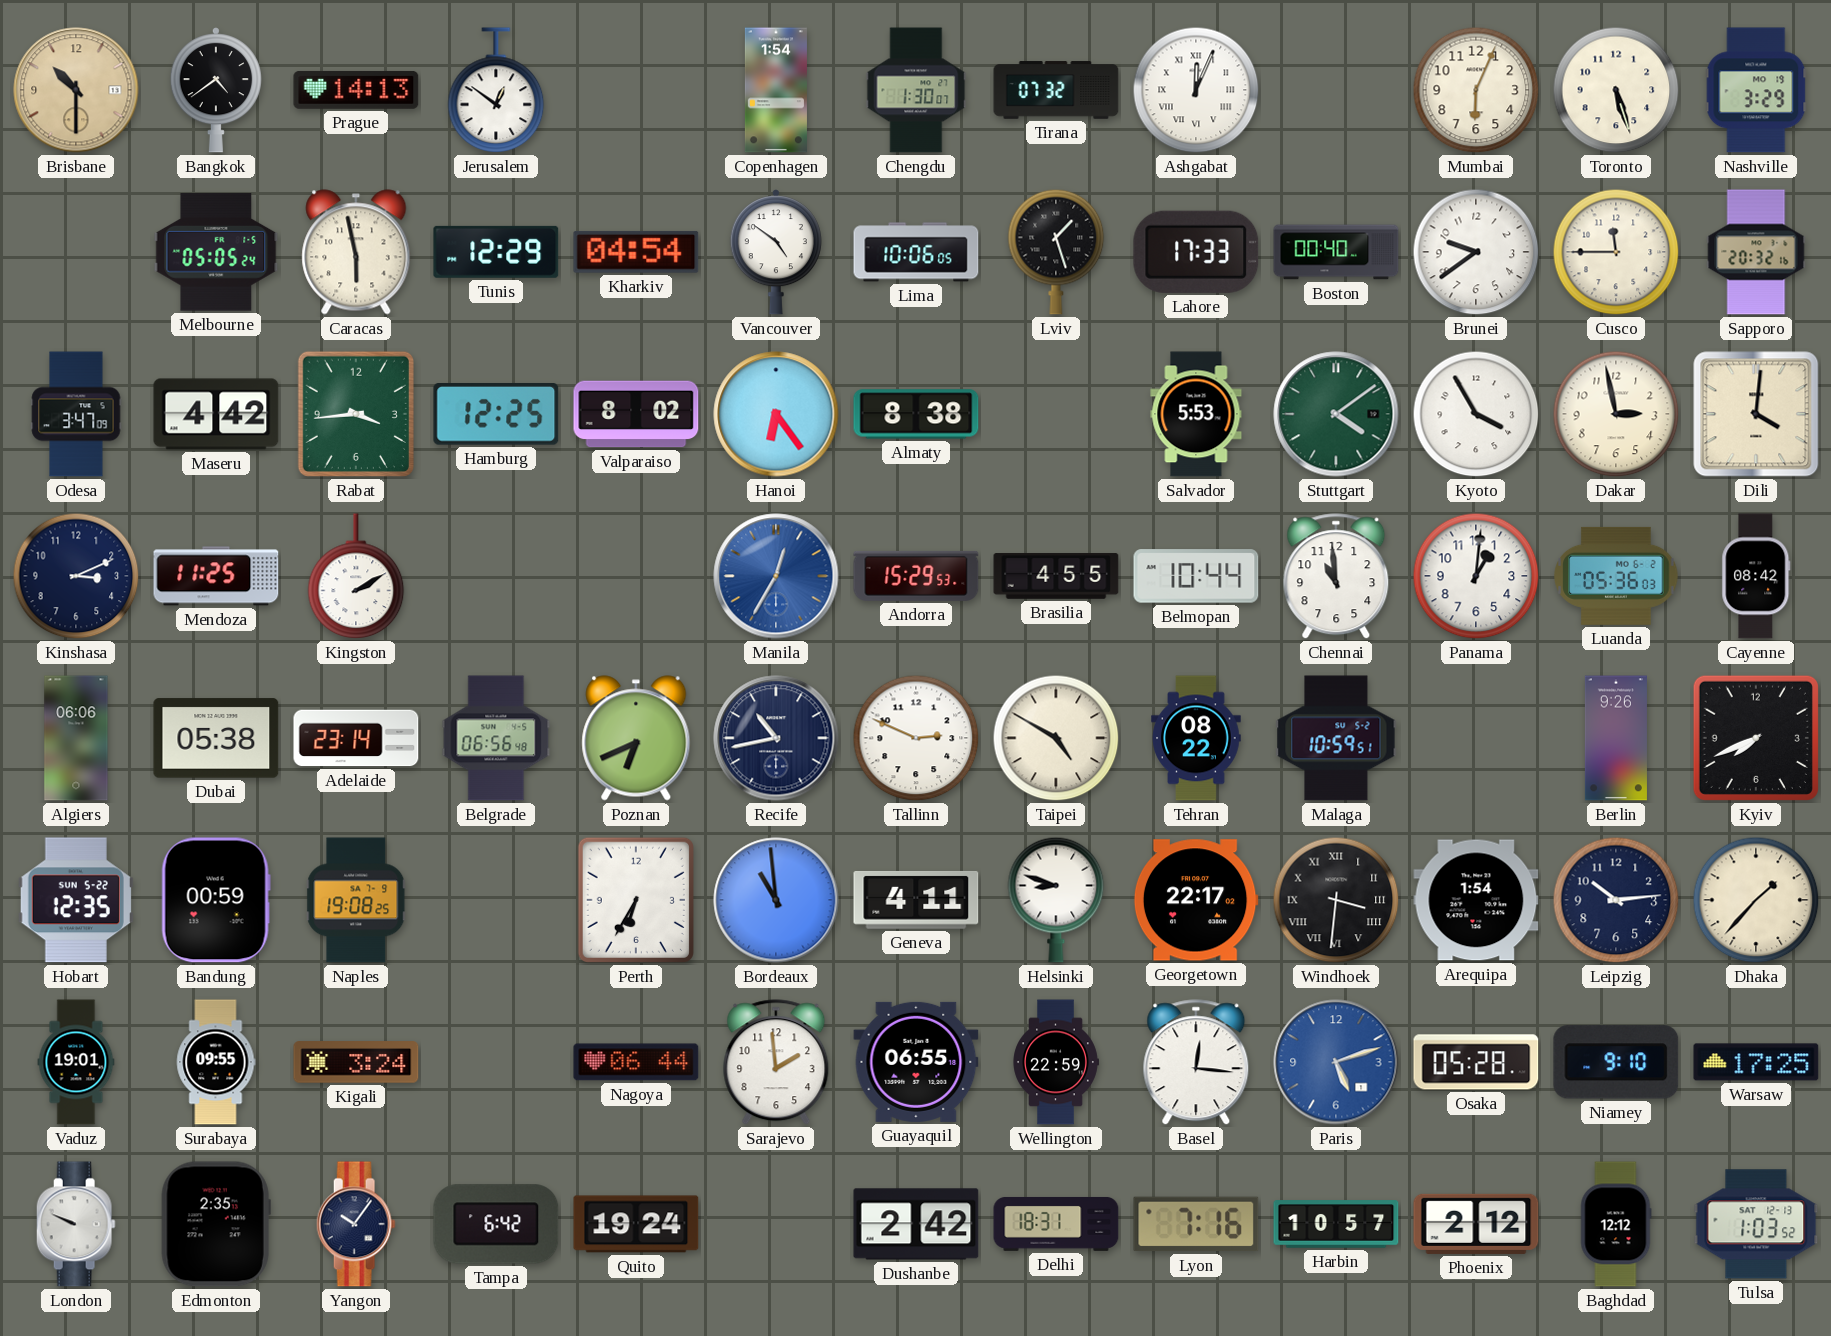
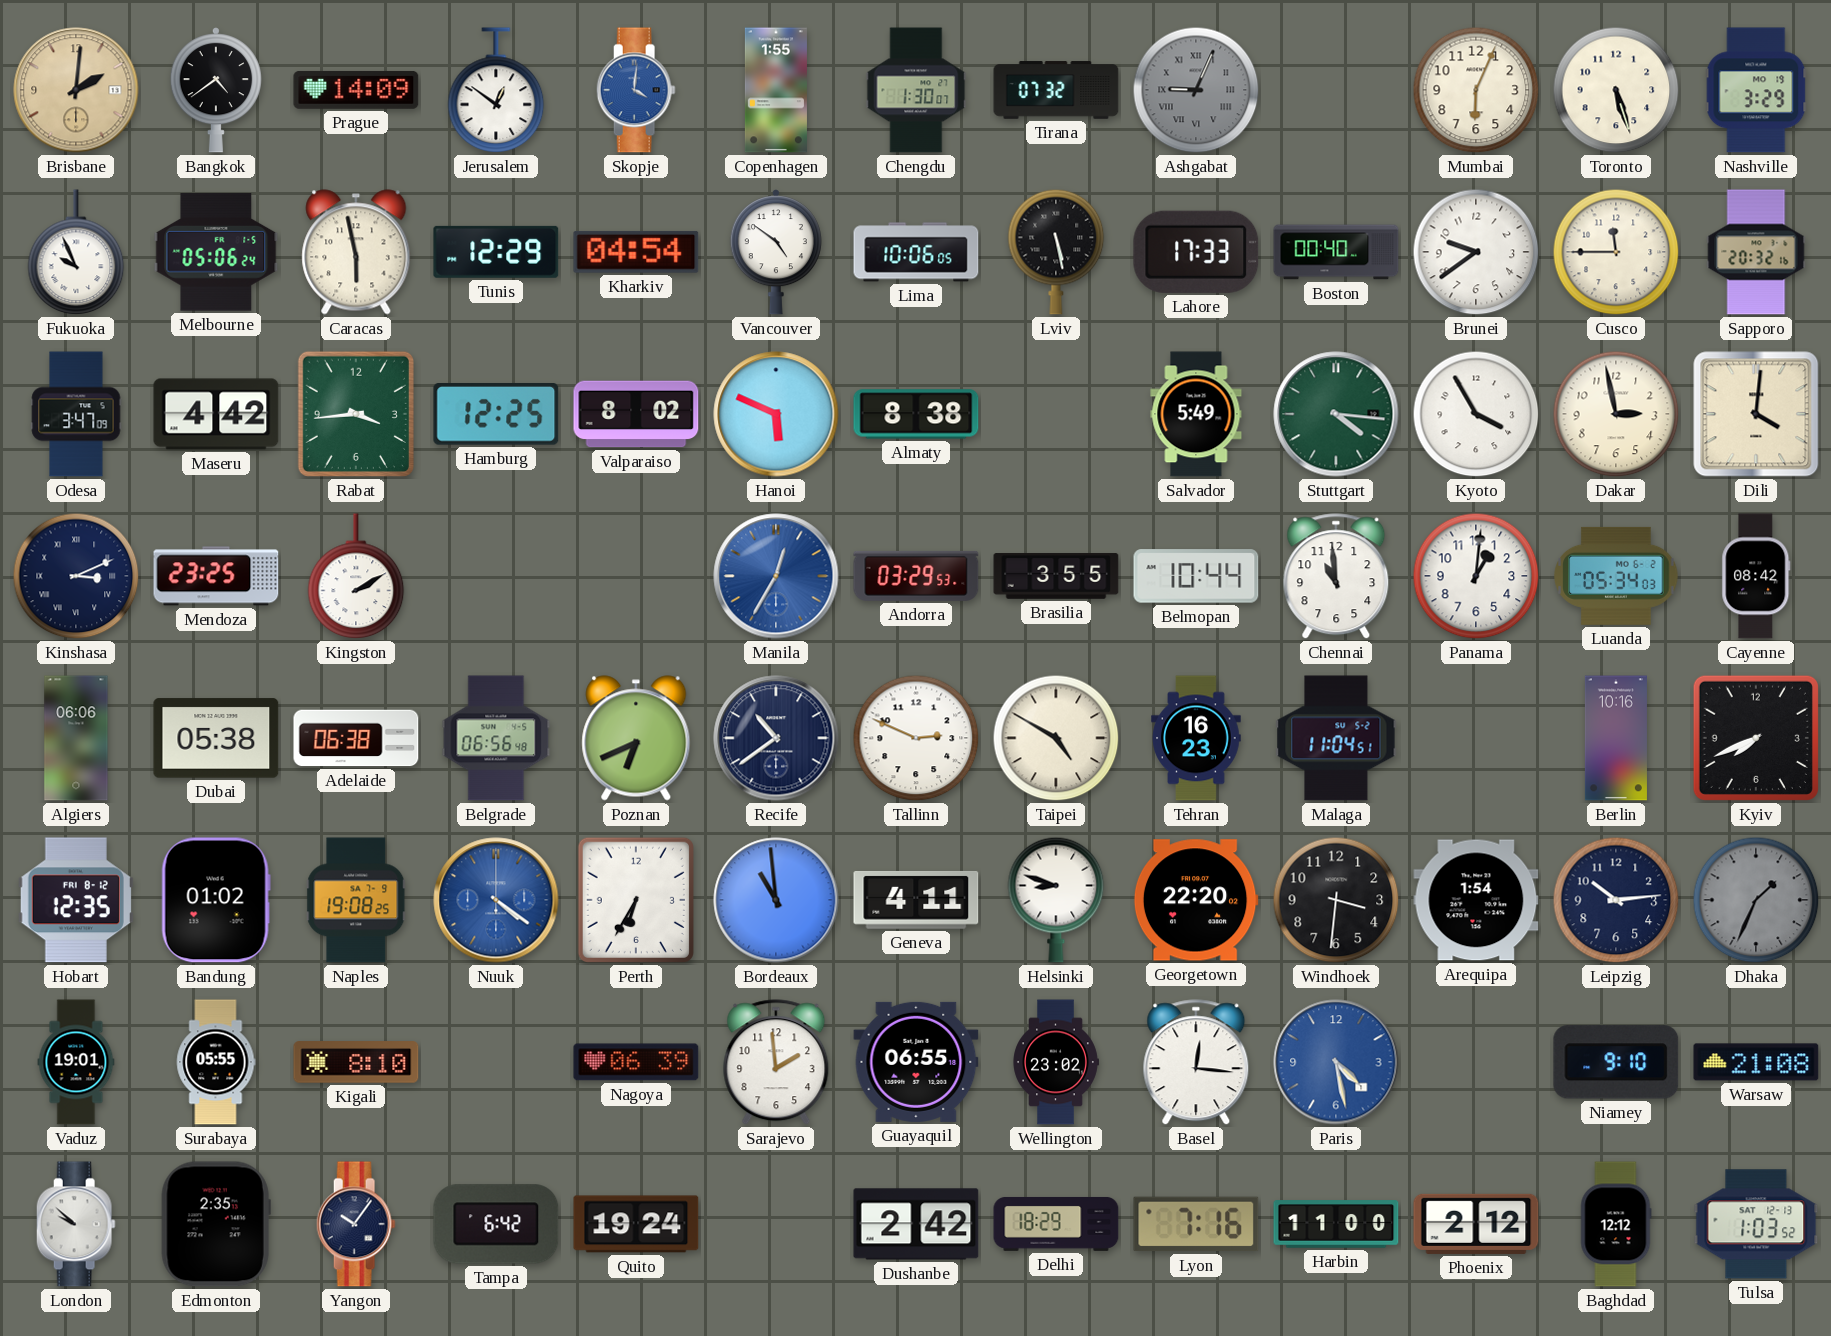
Brisbane: 10:30 -> 2:01
Prague: 14:13 -> 14:09
Skopje: none -> 4:01
Copenhagen: 1:54 -> 1:55
Ashgabat: 12:04 -> 9:04
Ashgabat dial: white -> grey
Fukuoka: none -> 9:56
Melbourne: 05:05 -> 05:06
Lviv: 1:27 -> 5:28
Hanoi: 6:24 -> 5:49
Salvador: 5:53 -> 5:49
Stuttgart: 4:09 -> 4:16
Kinshasa numerals: Arabic -> Roman
Mendoza: 11:25 -> 23:25
Andorra: 15:29 -> 03:29
Brasilia: 4:55 -> 3:55
Luanda: 05:36 -> 05:34
Adelaide: 23:14 -> 06:38
Recife: 10:43 -> 10:39
Tehran: 08:22 -> 16:23
Malaga: 10:59 -> 11:04
Berlin: 9:26 -> 10:16
Hobart date: SUN 5-22 -> FRI 8-12
Bandung: 00:59 -> 01:02
Nuuk: none -> 4:21
Georgetown: 22:17 -> 22:20
Windhoek numerals: Roman -> Arabic
Dhaka: 1:37 -> 1:34
Dhaka dial: cream -> grey
Surabaya: 09:55 -> 05:55
Kigali: 3:24 -> 8:10
Nagoya: 06:44 -> 06:39
Wellington: 22:59 -> 23:02
Paris: 5:12 -> 4:28
Osaka: 05:28 -> none
Warsaw: 17:25 -> 21:08
London: 9:49 -> 9:52
Delhi: 18:31 -> 18:29
Harbin: 10:57 -> 11:00
